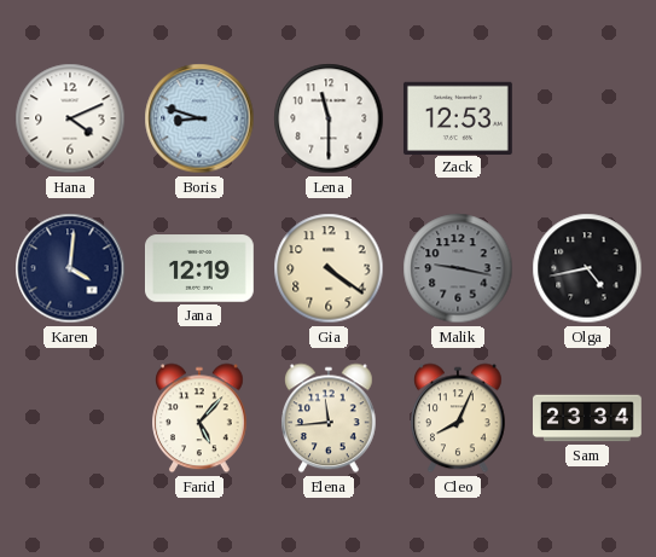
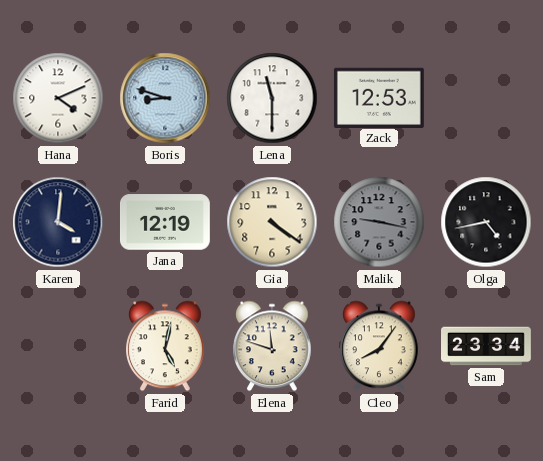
Farid: 5:07 -> 5:02
Elena: 11:44 -> 11:48
Cleo: 8:04 -> 8:06
